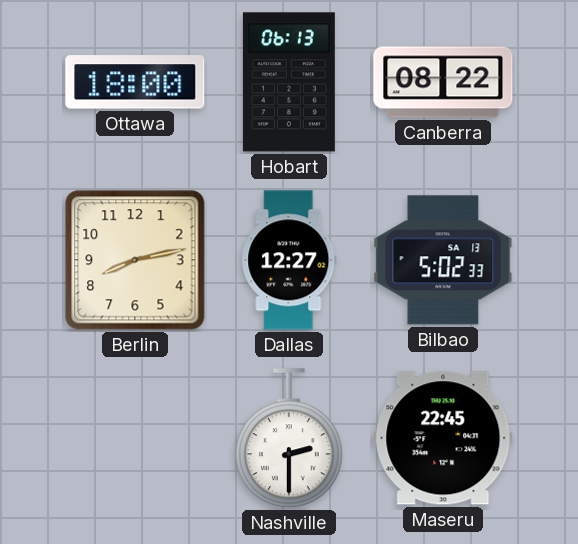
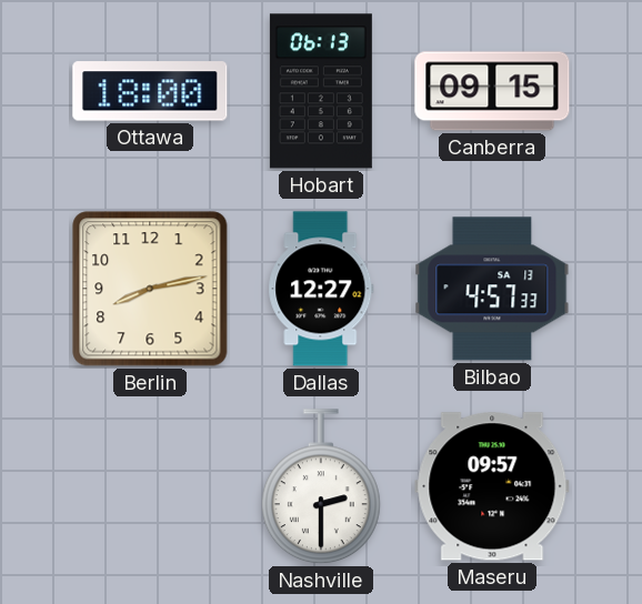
Canberra: 08:22 -> 09:15
Bilbao: 5:02 -> 4:57
Maseru: 22:45 -> 09:57
